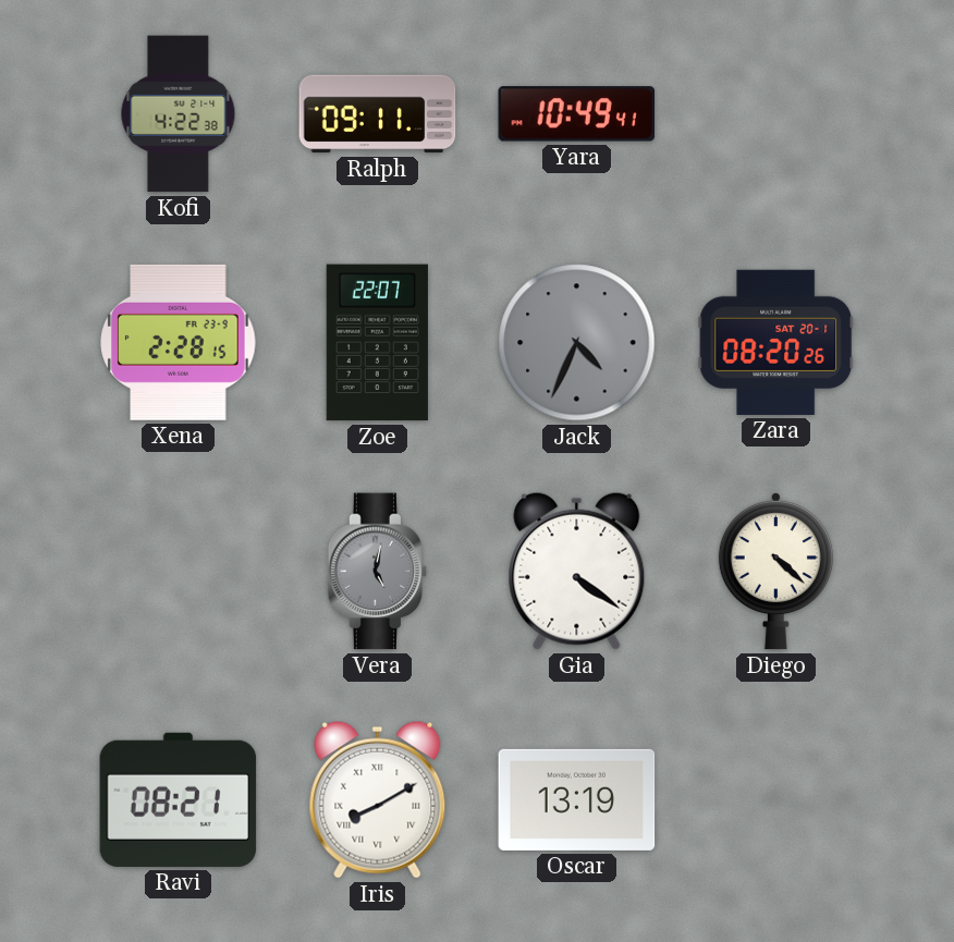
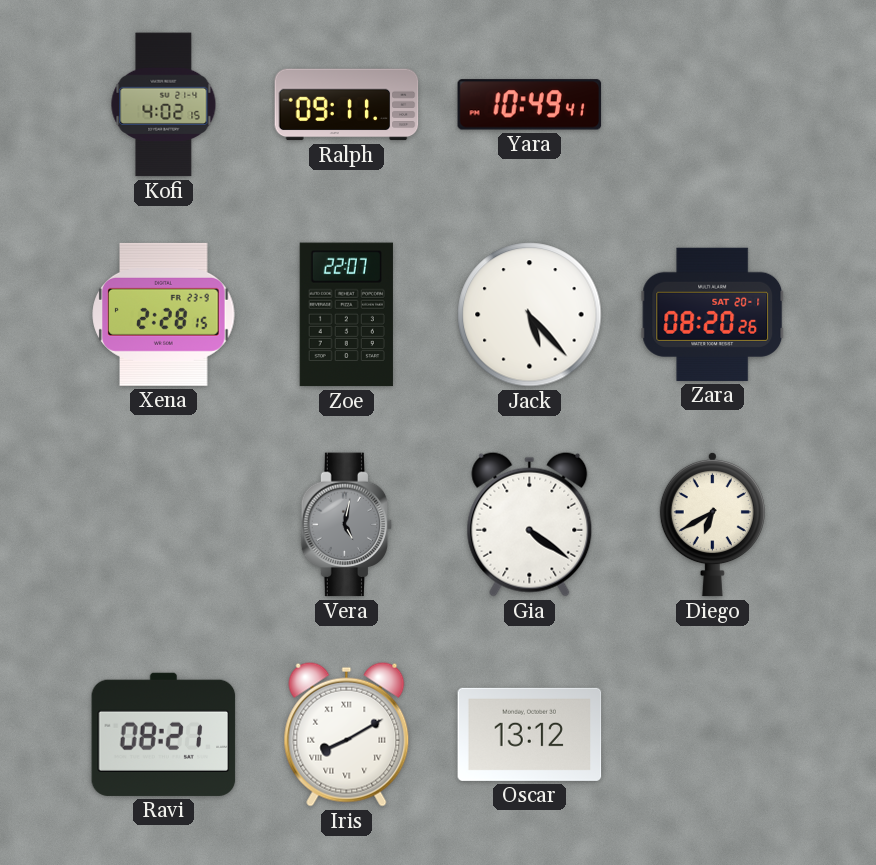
Kofi: 4:22 -> 4:02
Jack: 4:34 -> 5:23
Jack dial: grey -> white
Diego: 4:22 -> 6:40
Oscar: 13:19 -> 13:12
